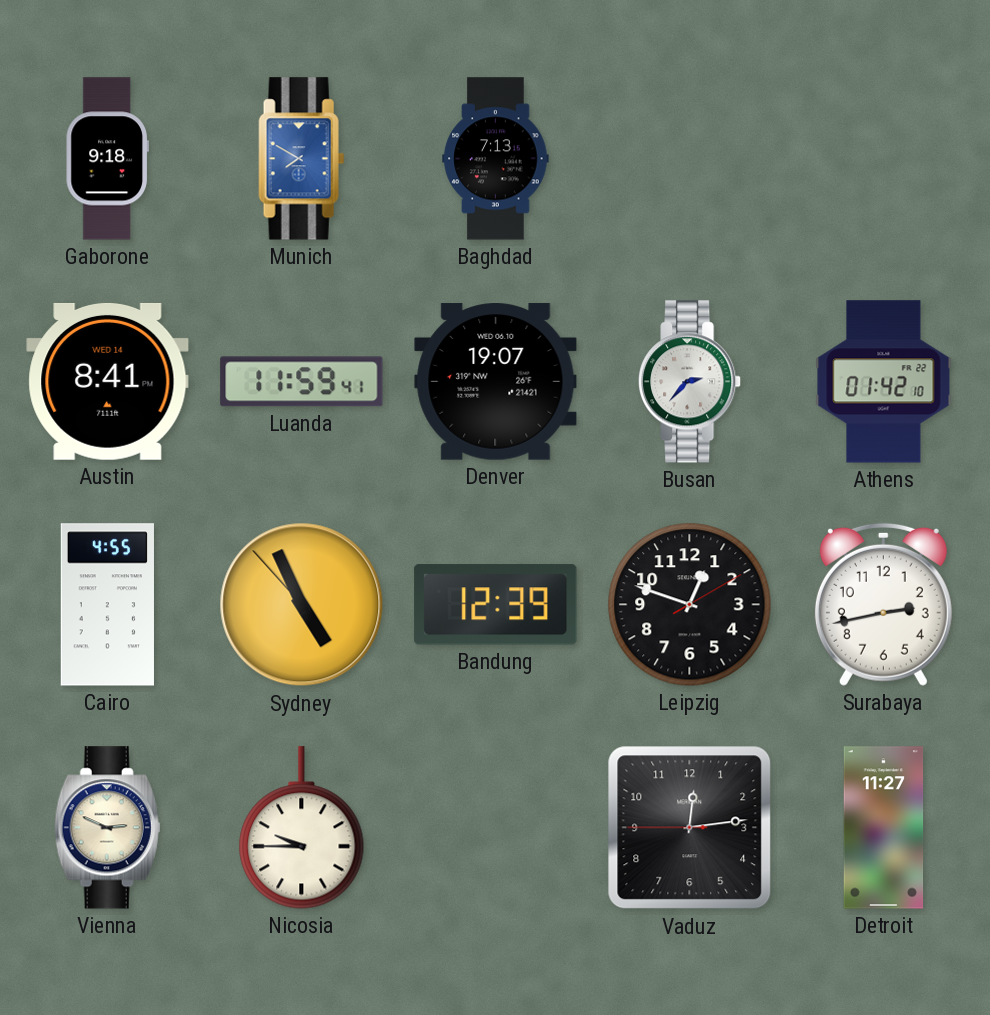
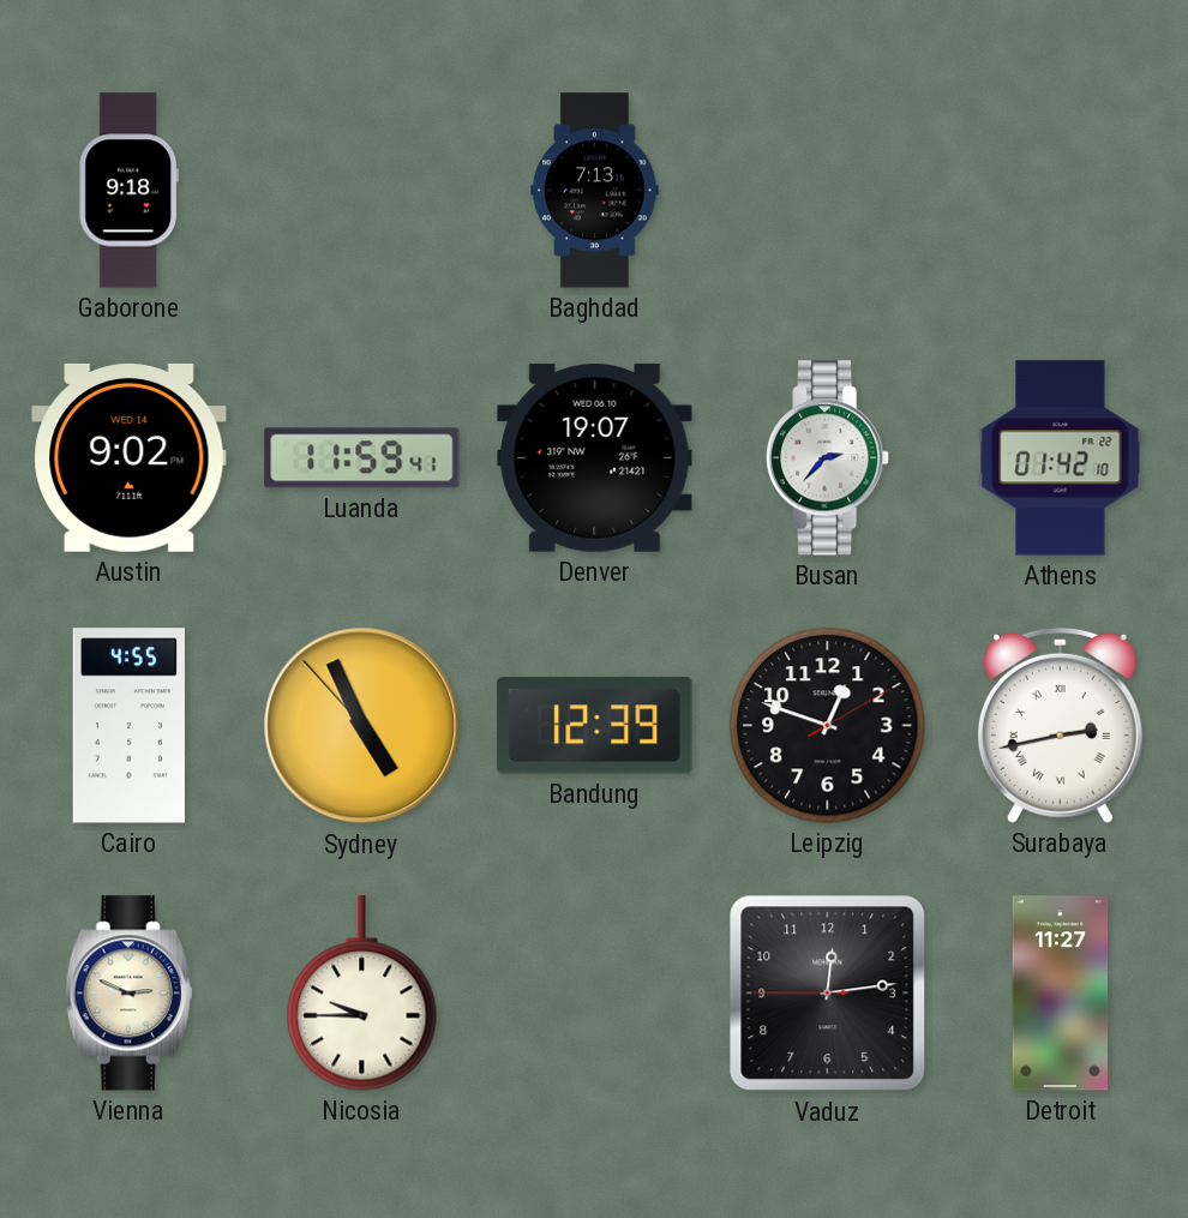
Munich: 7:50 -> none
Austin: 8:41 -> 9:02
Surabaya numerals: Arabic -> Roman
